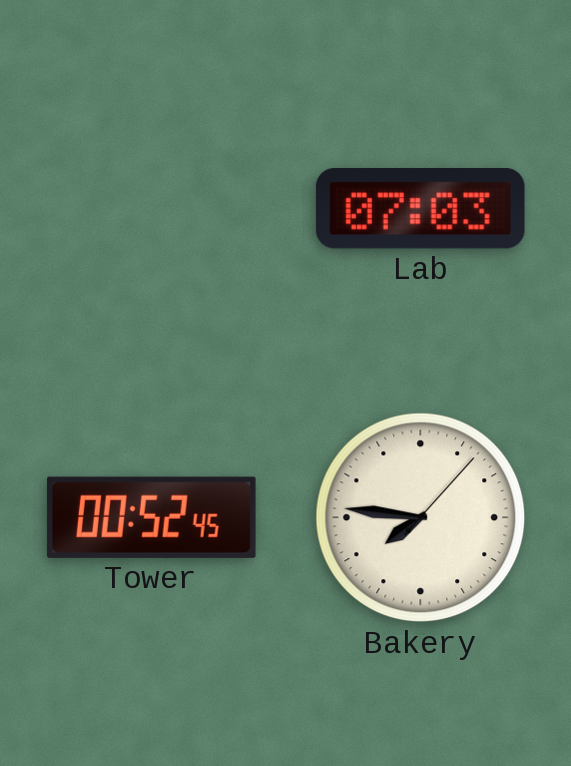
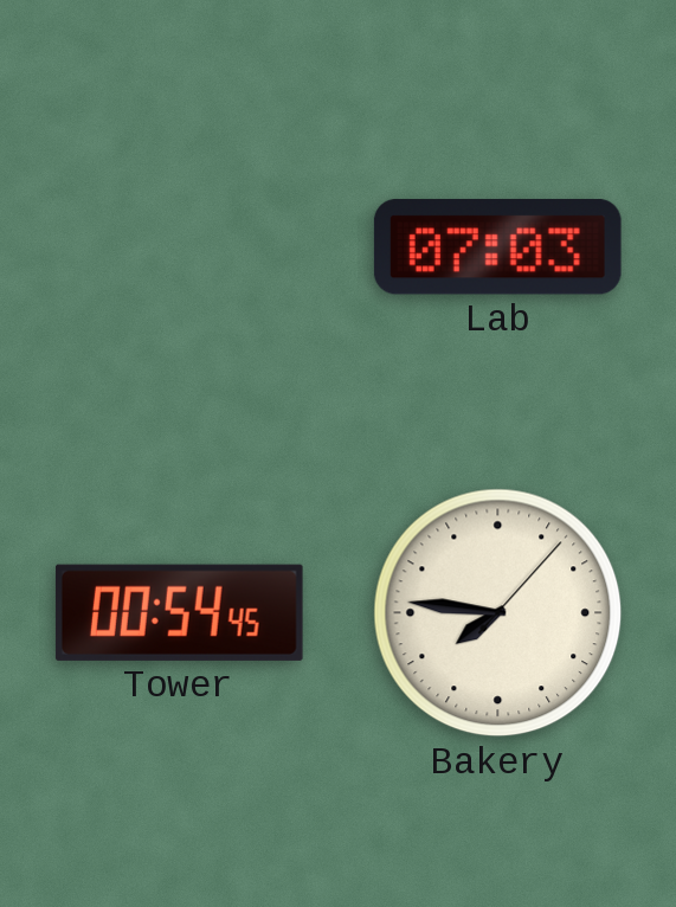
Tower: 00:52 -> 00:54
